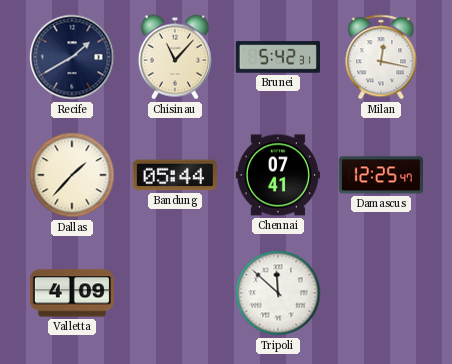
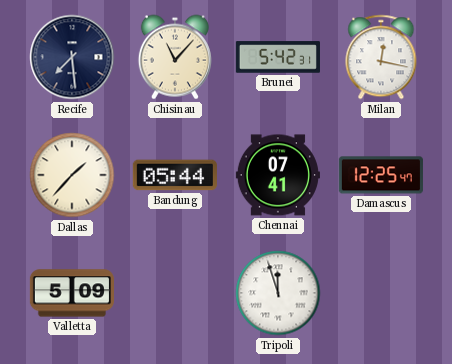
Recife: 1:40 -> 7:29
Valletta: 4:09 -> 5:09
Tripoli: 11:52 -> 11:57
